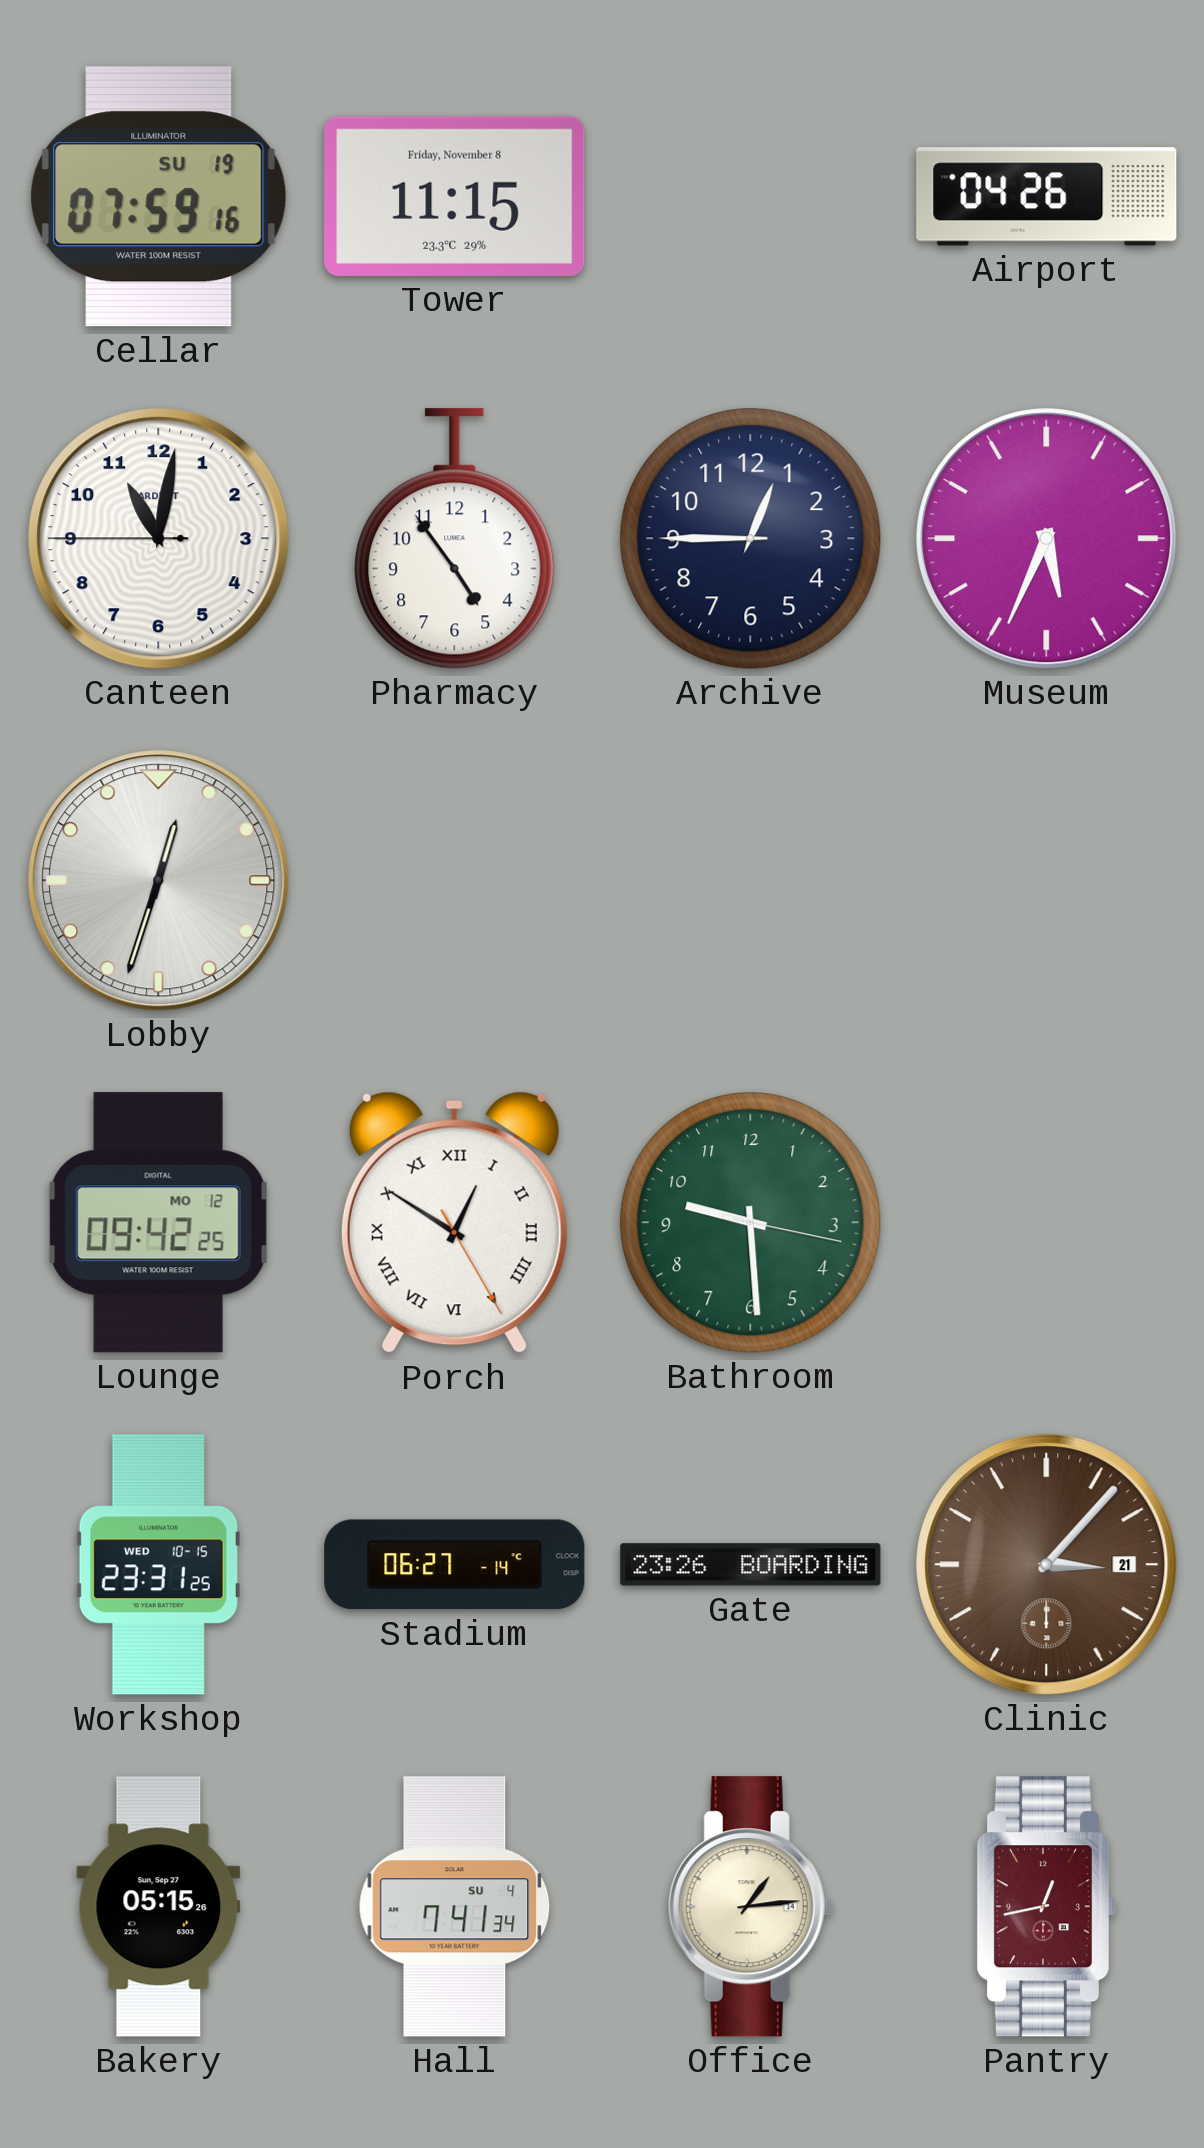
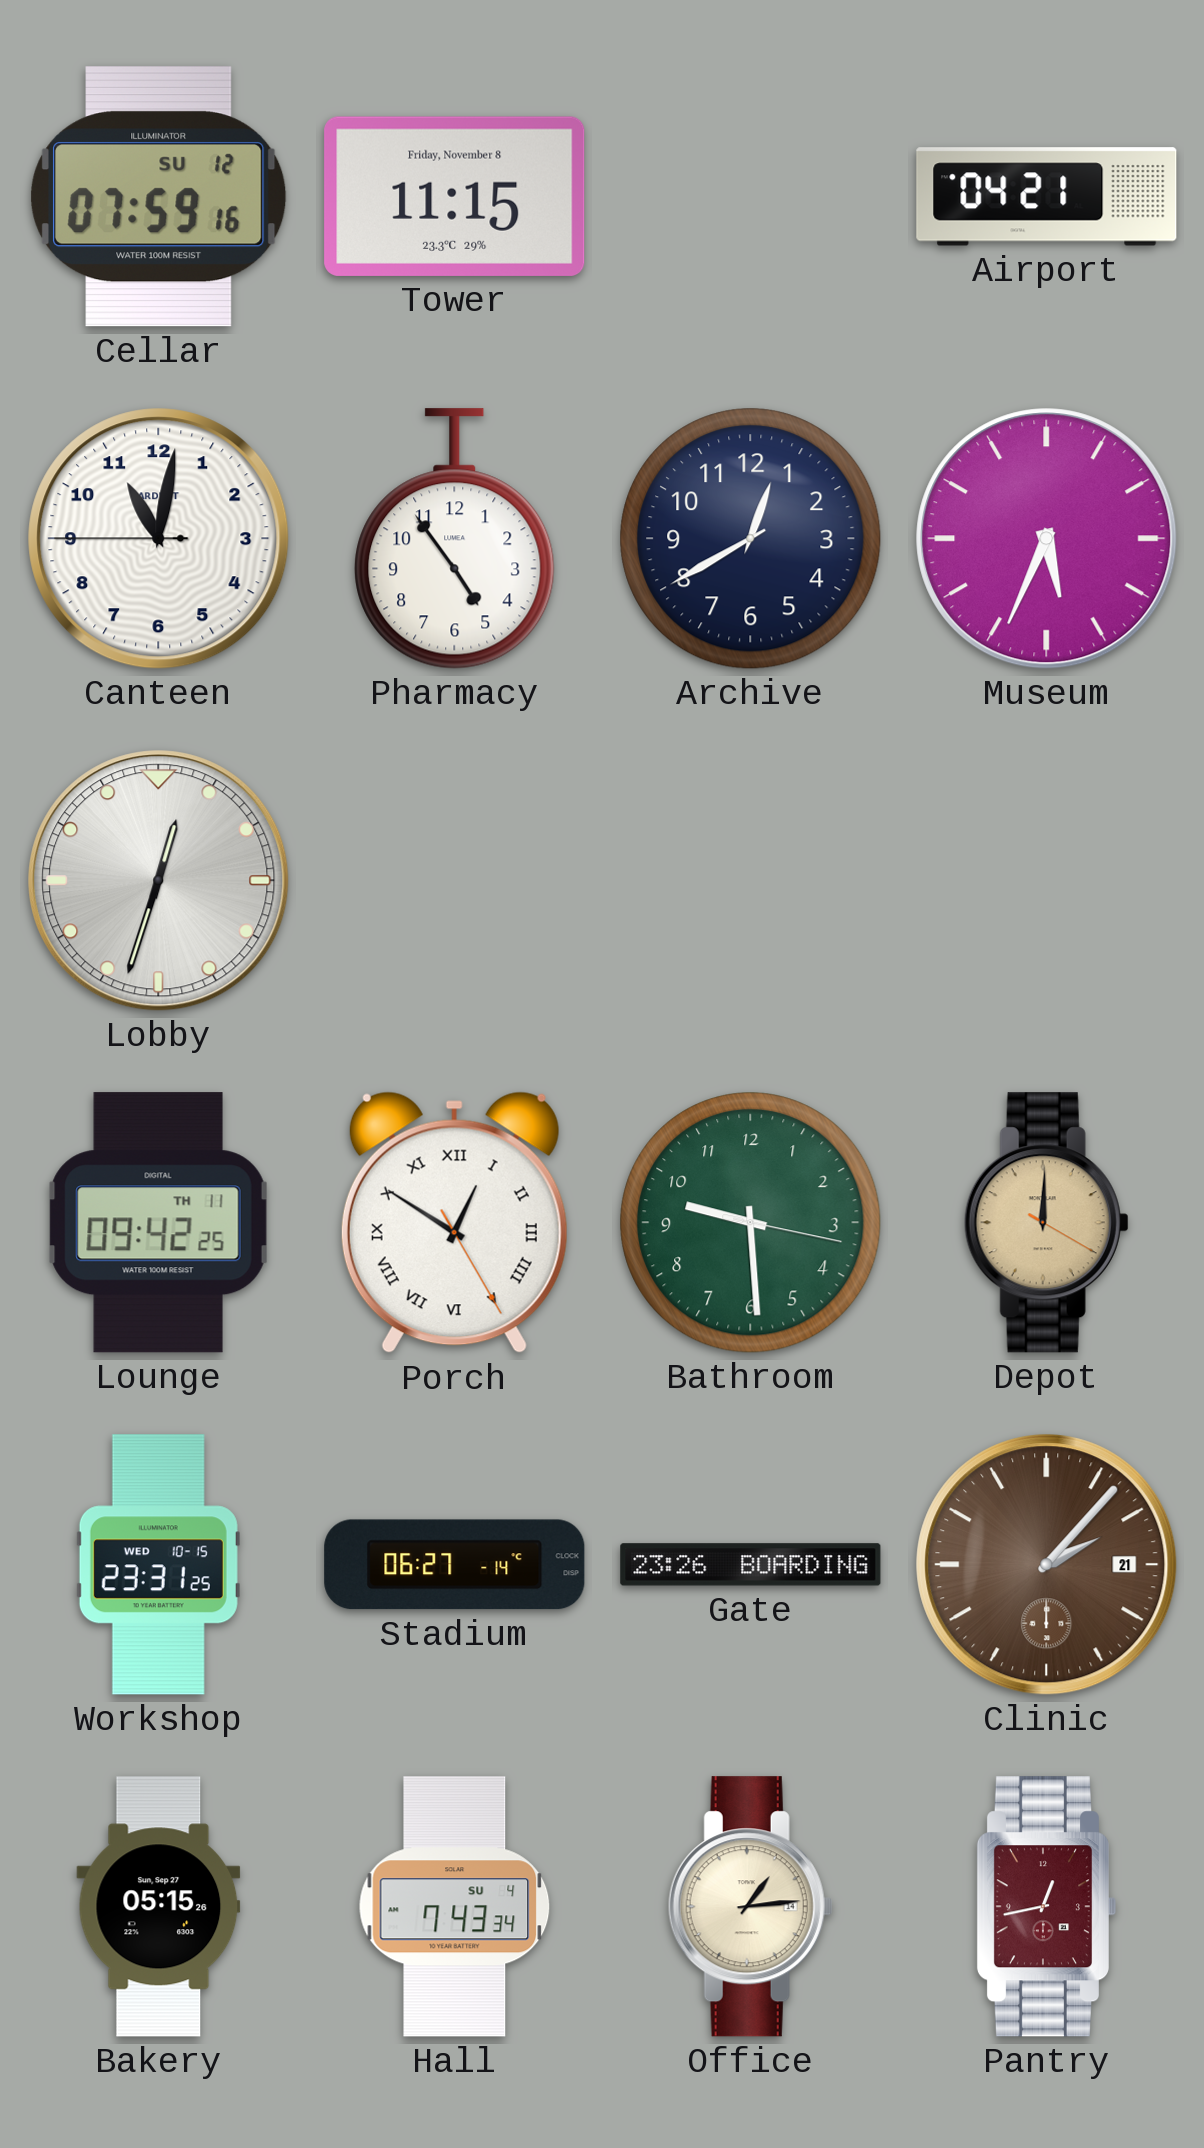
Cellar date: SU 19 -> SU 12
Airport: 04:26 -> 04:21
Archive: 12:45 -> 12:40
Lounge date: MO 12 -> TH 11
Depot: none -> 12:00
Clinic: 3:07 -> 2:07
Hall: 7:41 -> 7:43
